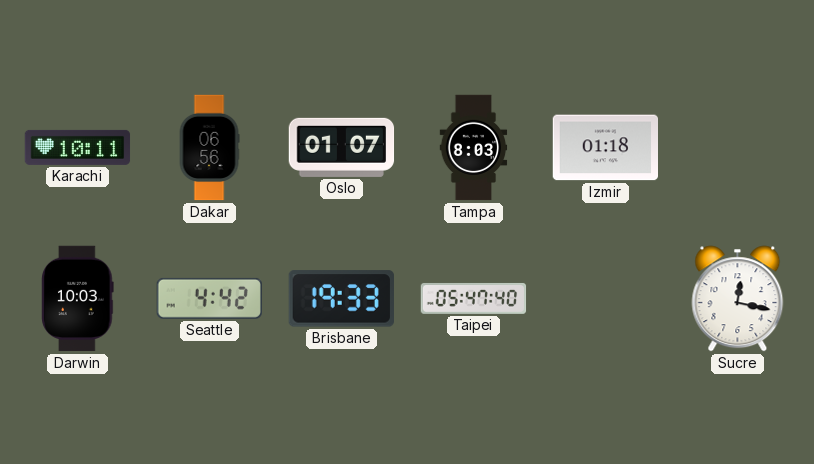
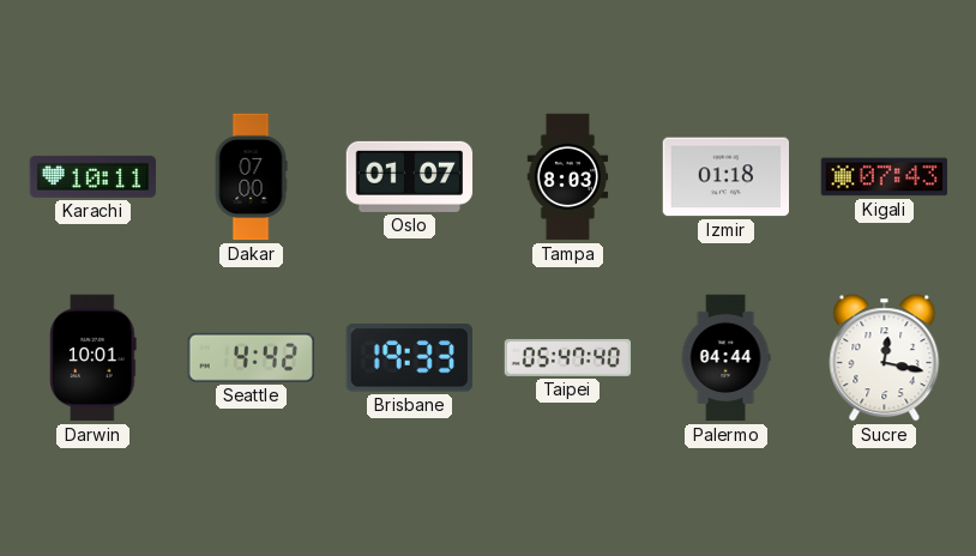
Dakar: 06:56 -> 07:00
Kigali: none -> 07:43
Darwin: 10:03 -> 10:01
Palermo: none -> 04:44
